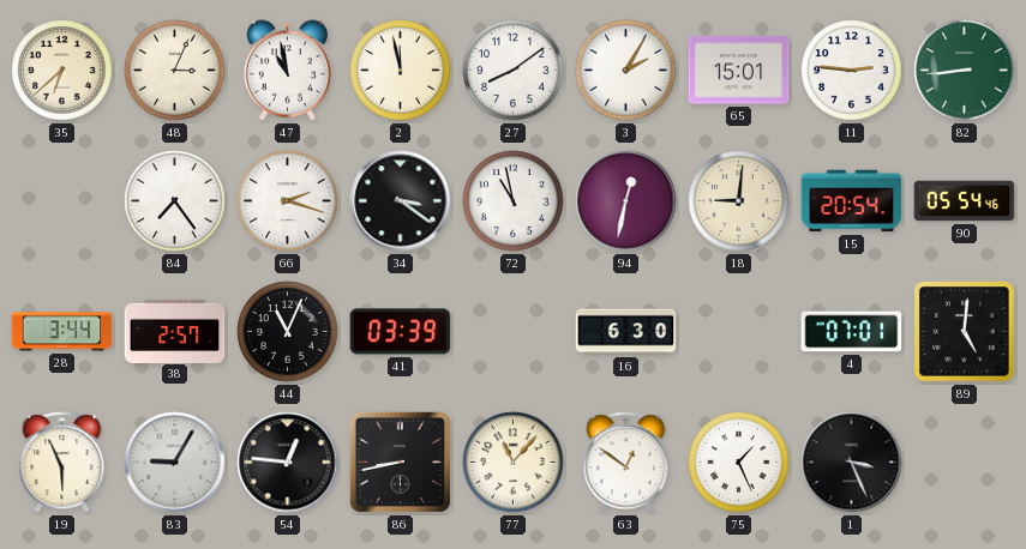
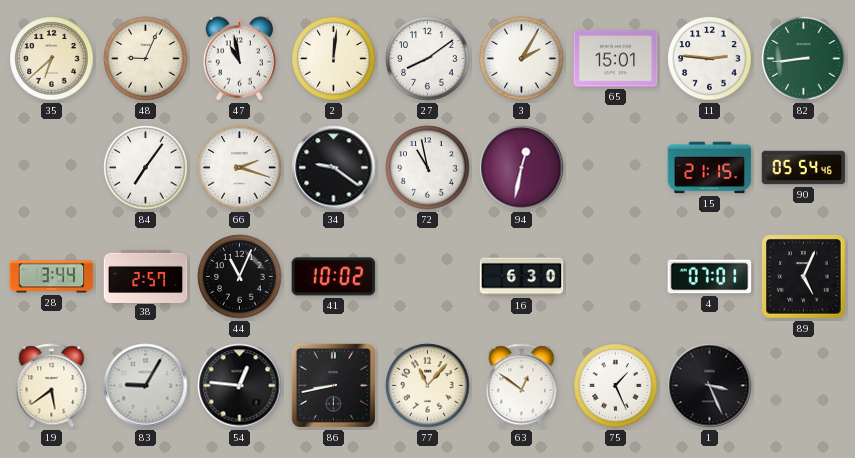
48: 3:04 -> 9:04
2: 11:58 -> 12:01
84: 7:24 -> 7:06
34: 3:21 -> 9:21
18: 9:01 -> none
15: 20:54 -> 21:15
41: 03:39 -> 10:02
89: 5:01 -> 5:04
19: 5:56 -> 5:39
